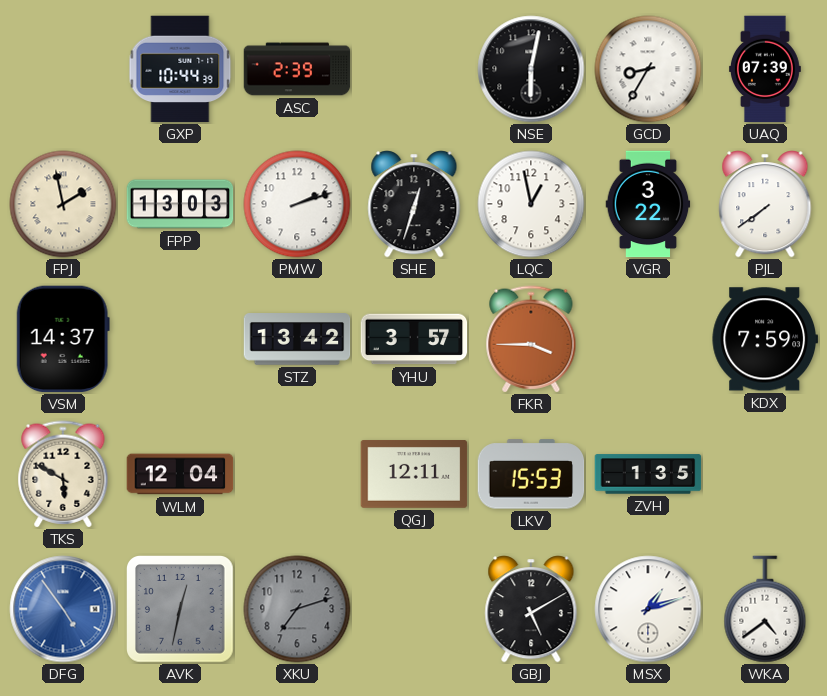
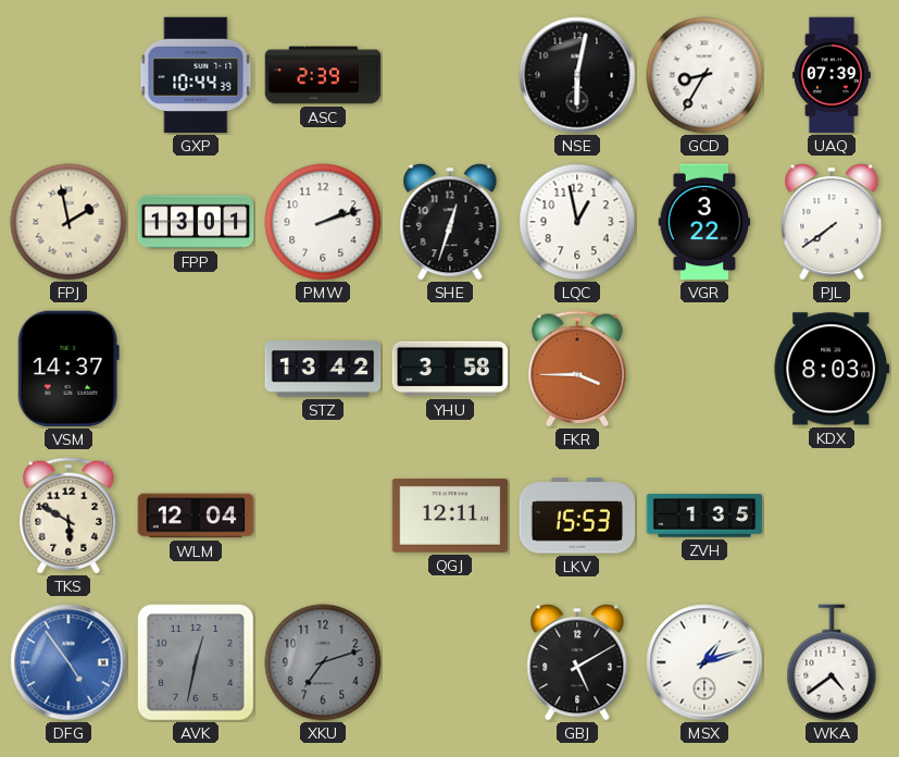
FPP: 13:03 -> 13:01
YHU: 3:57 -> 3:58
KDX: 7:59 -> 8:03
